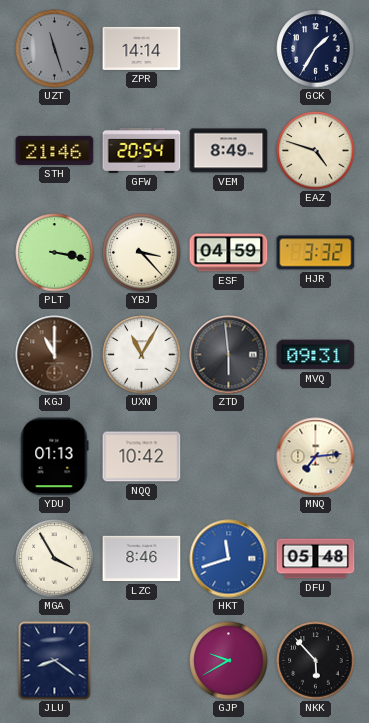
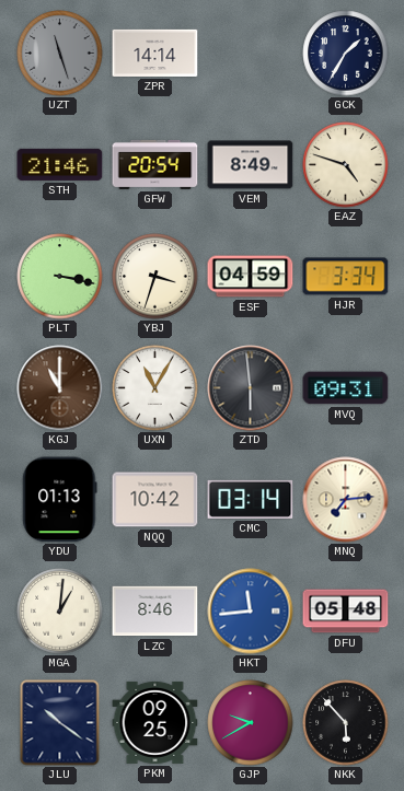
YBJ: 3:23 -> 3:33
HJR: 3:32 -> 3:34
CMC: none -> 03:14
MGA: 3:55 -> 1:01
HKT: 11:42 -> 11:44
JLU: 8:21 -> 10:21
PKM: none -> 09:25
